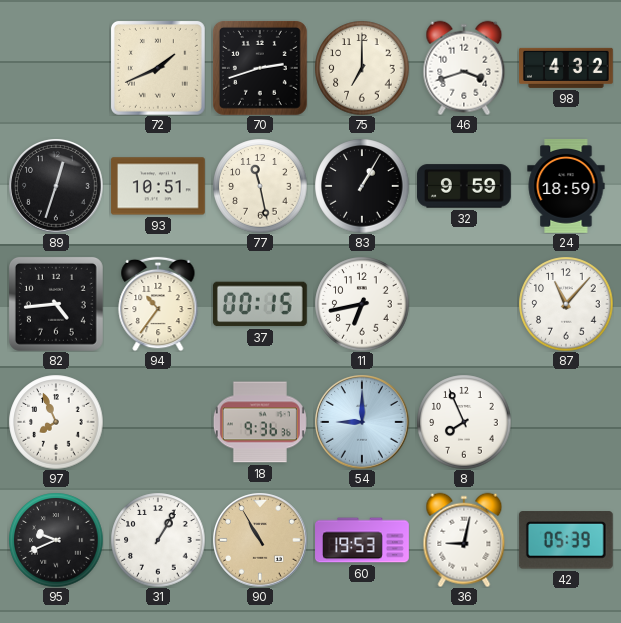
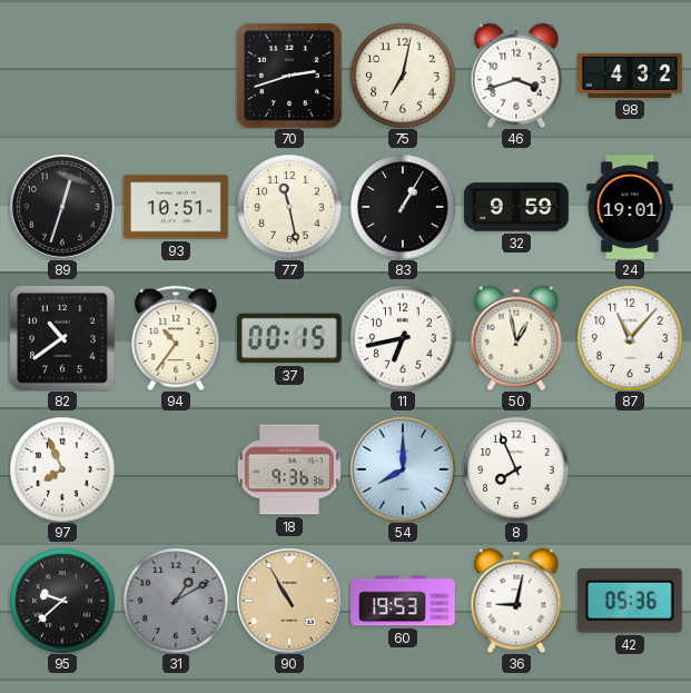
72: 1:41 -> none
75: 7:00 -> 7:02
24: 18:59 -> 19:01
82: 4:44 -> 10:39
50: none -> 12:58
54: 9:00 -> 8:00
95: 9:41 -> 9:38
31: 1:05 -> 1:10
31 dial: white -> grey
42: 05:39 -> 05:36
